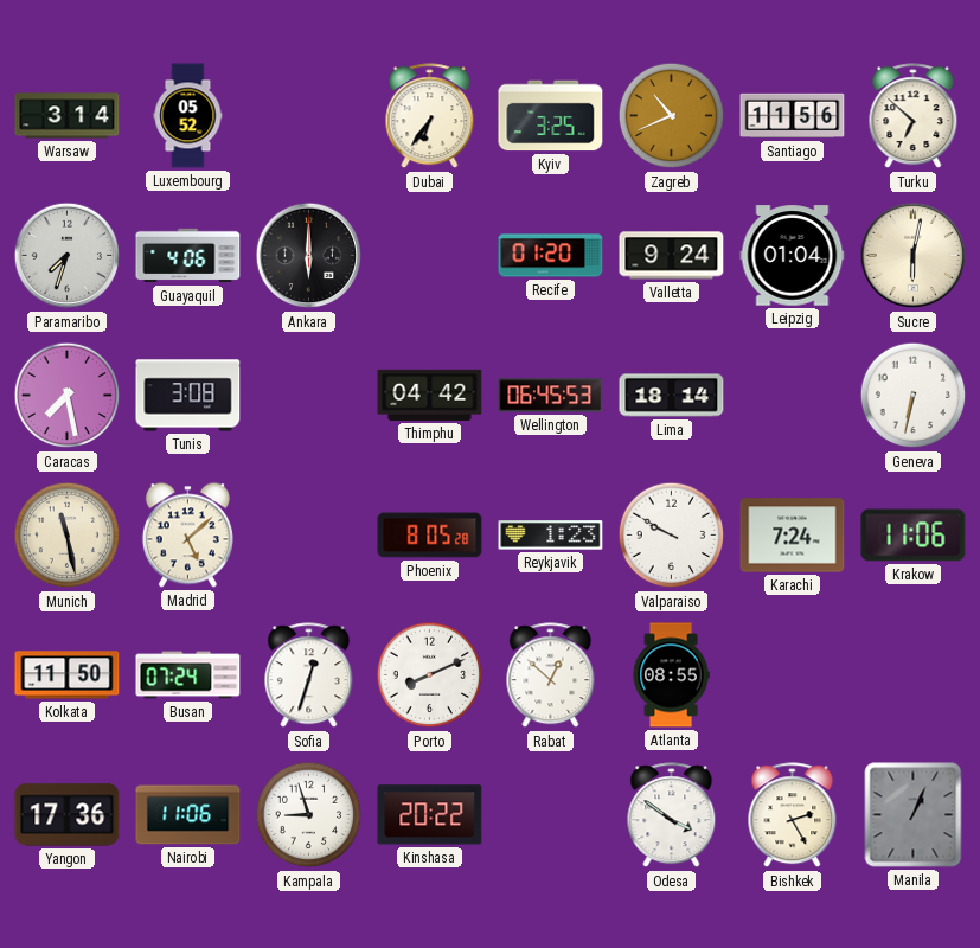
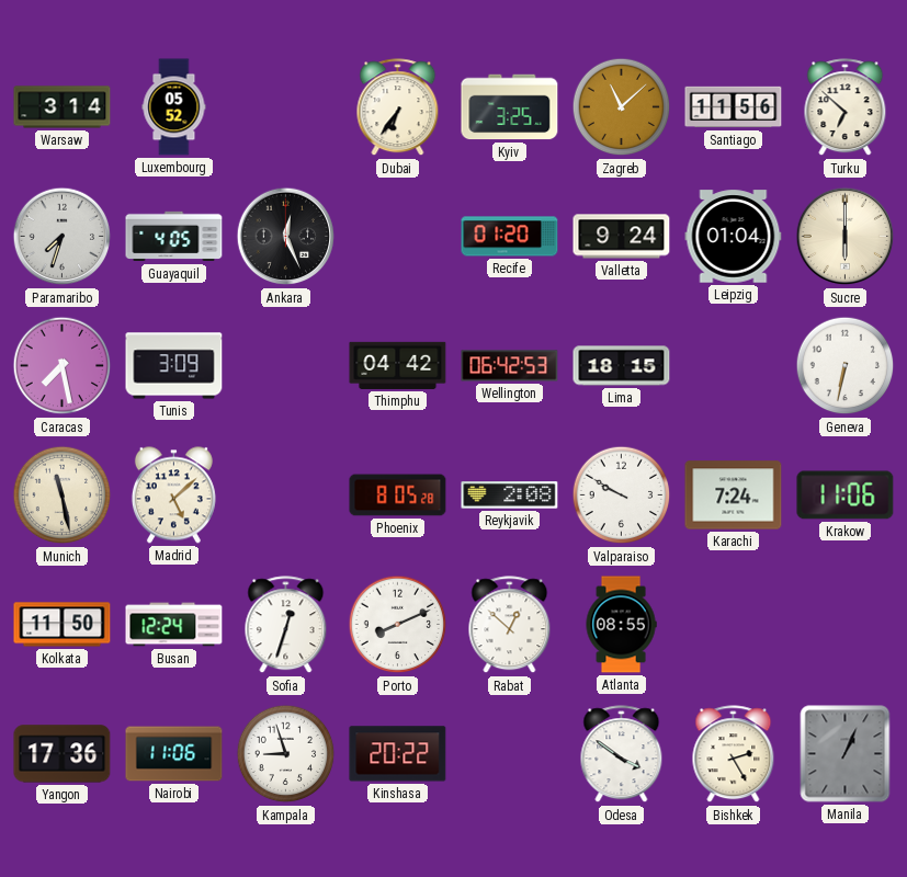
Zagreb: 10:41 -> 11:08
Guayaquil: 4:06 -> 4:05
Ankara: 6:00 -> 12:26
Sucre: 6:02 -> 6:00
Tunis: 3:08 -> 3:09
Wellington: 06:45 -> 06:42
Lima: 18:14 -> 18:15
Reykjavik: 1:23 -> 2:08
Busan: 07:24 -> 12:24
